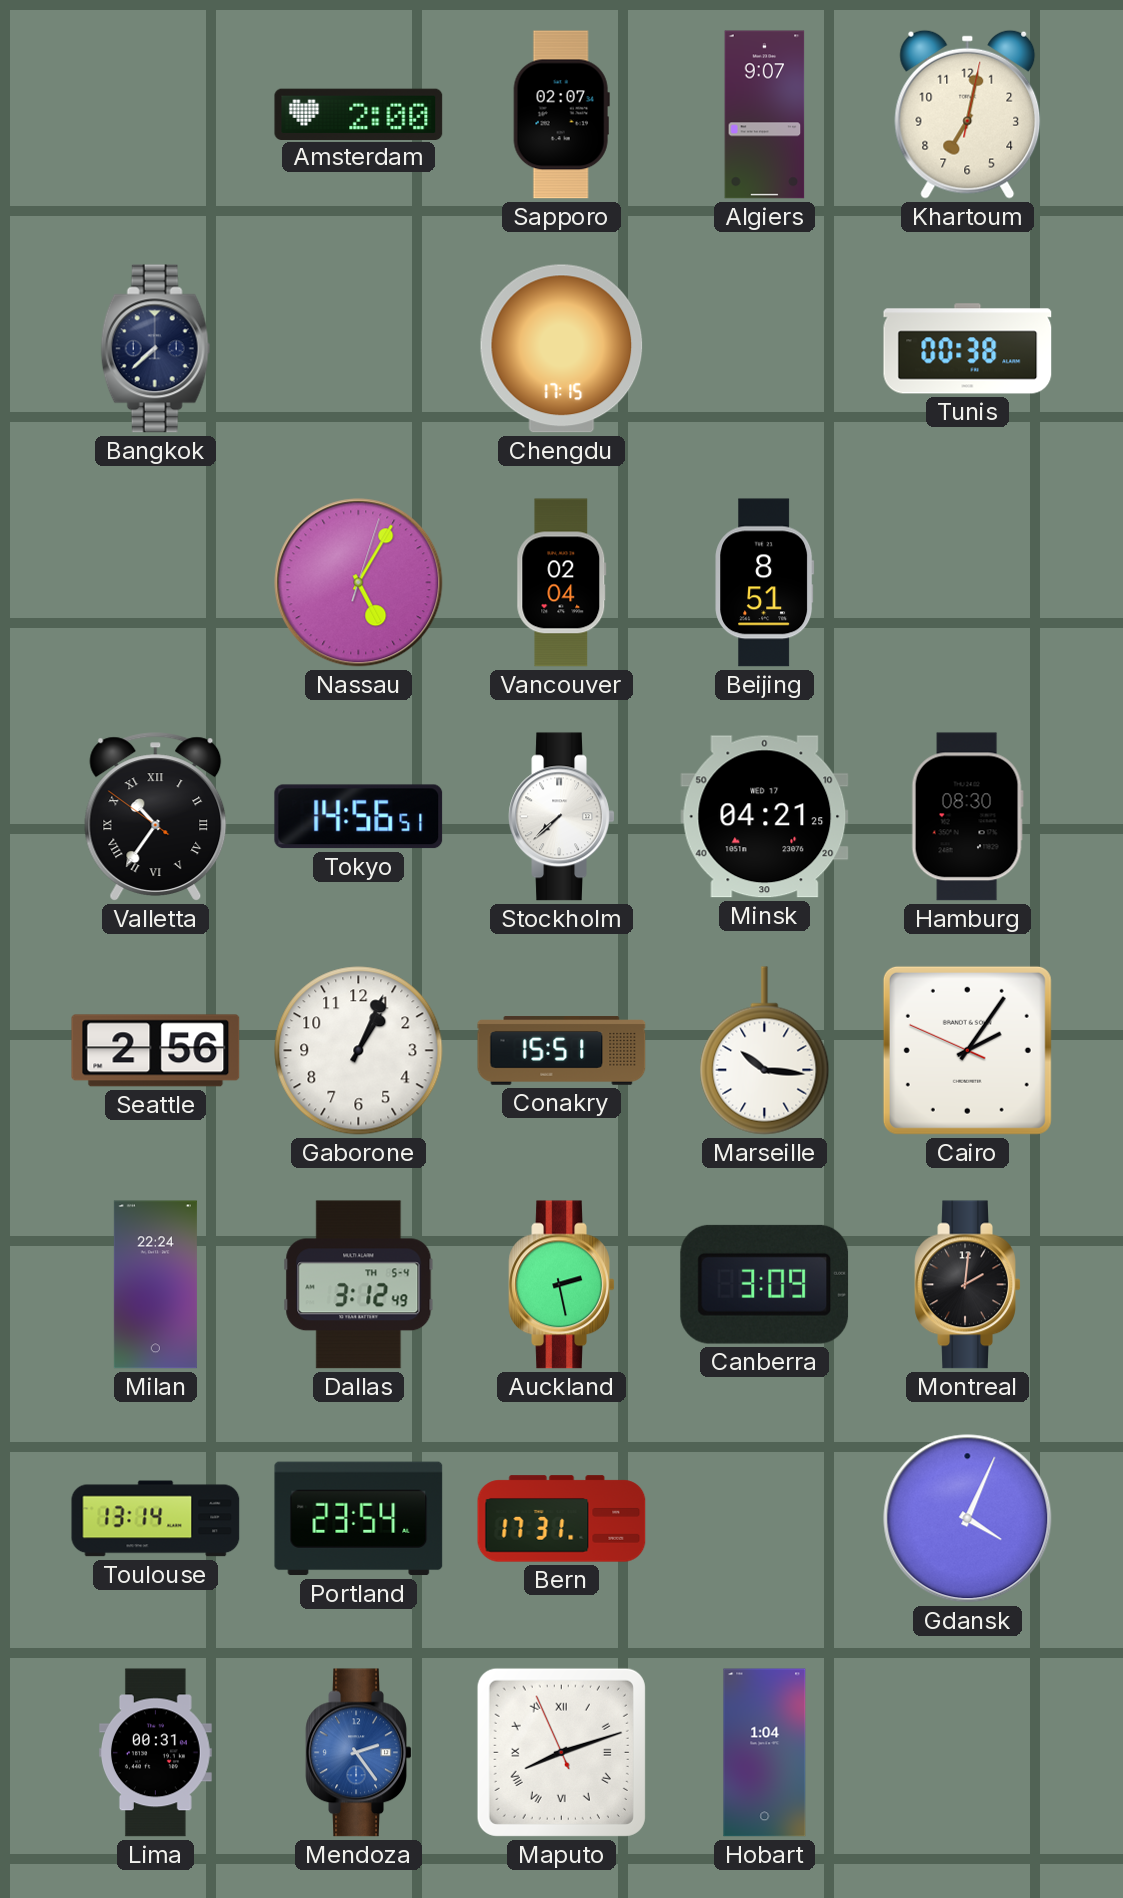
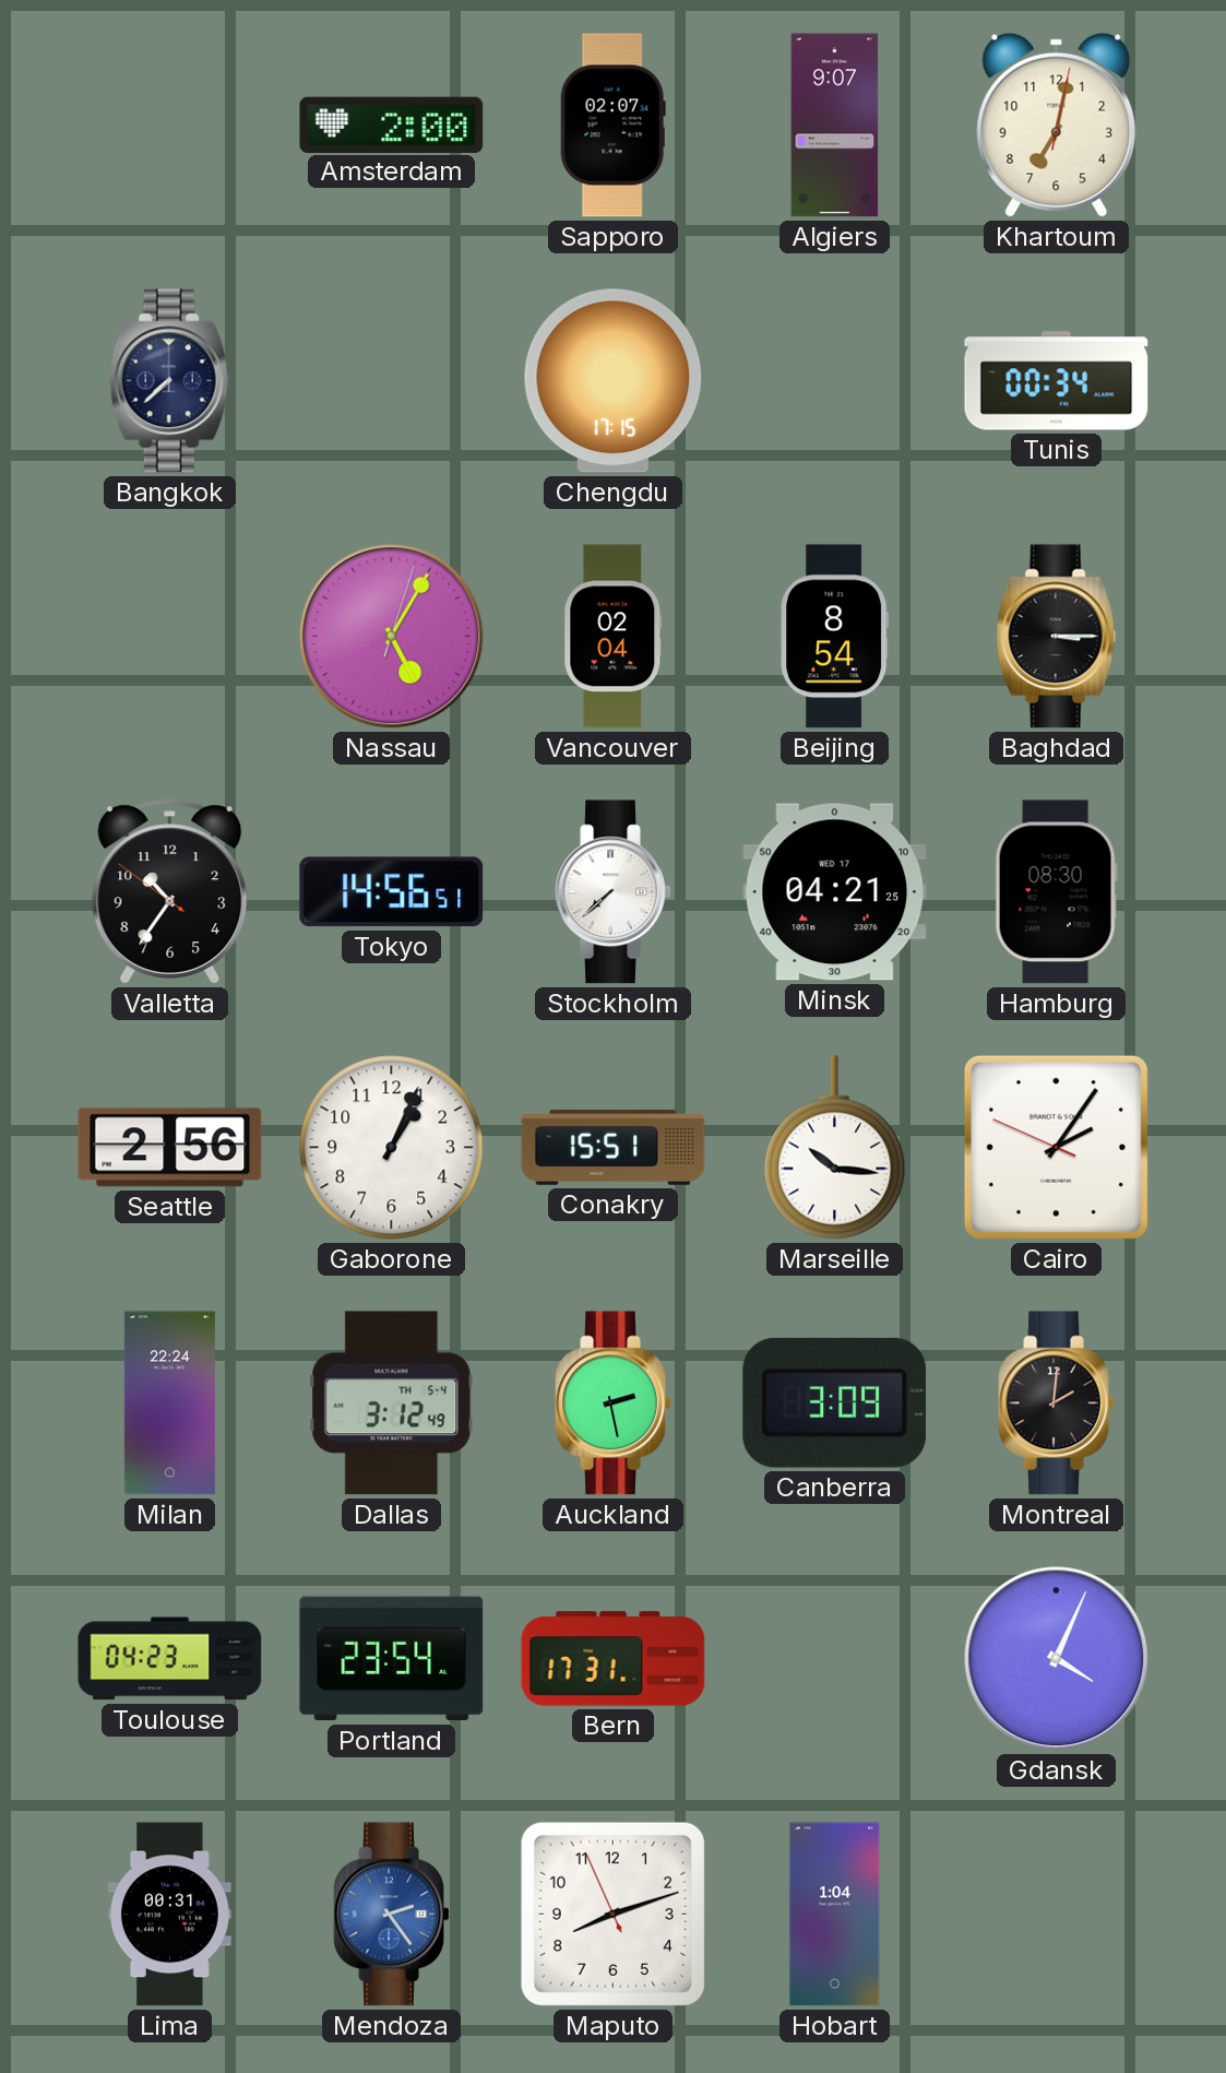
Tunis: 00:38 -> 00:34
Beijing: 8:51 -> 8:54
Baghdad: none -> 3:15
Valletta numerals: Roman -> Arabic
Toulouse: 13:14 -> 04:23
Maputo numerals: Roman -> Arabic
